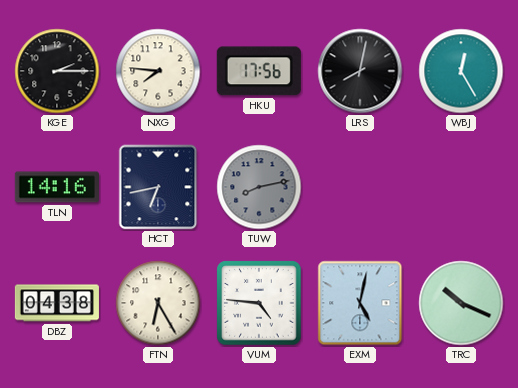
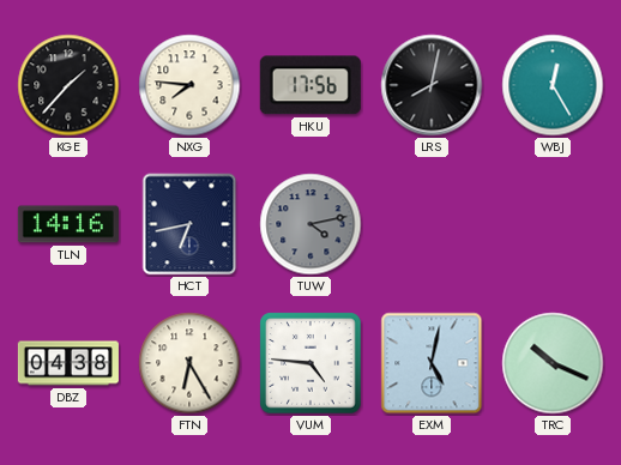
KGE: 2:15 -> 1:37
TUW: 8:13 -> 4:13
